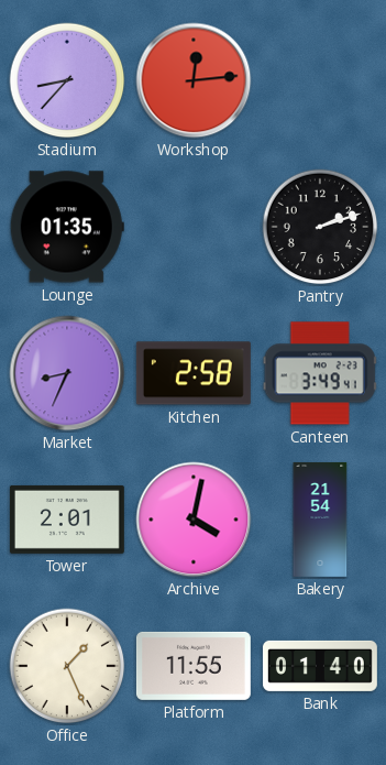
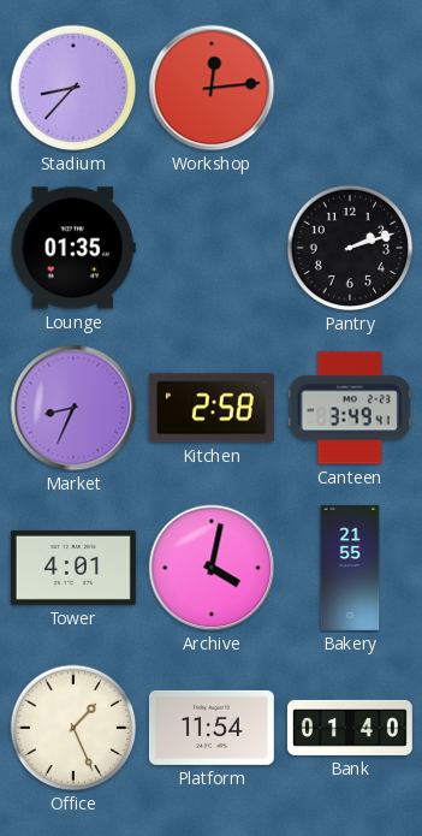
Tower: 2:01 -> 4:01
Bakery: 21:54 -> 21:55
Platform: 11:55 -> 11:54
